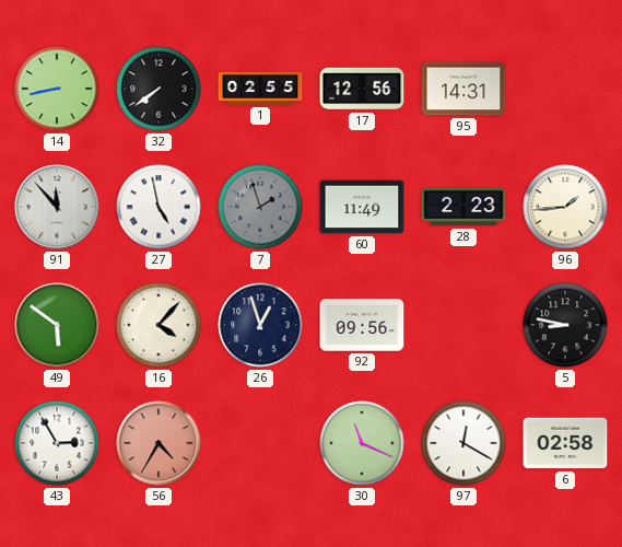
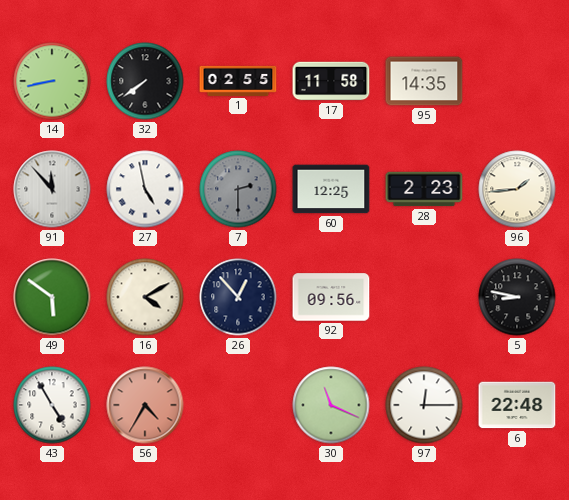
17: 12:56 -> 11:58
95: 14:31 -> 14:35
7: 1:57 -> 2:30
60: 11:49 -> 12:25
16: 4:07 -> 4:10
26: 12:57 -> 12:53
43: 2:55 -> 4:55
97: 12:20 -> 12:15
6: 02:58 -> 22:48
